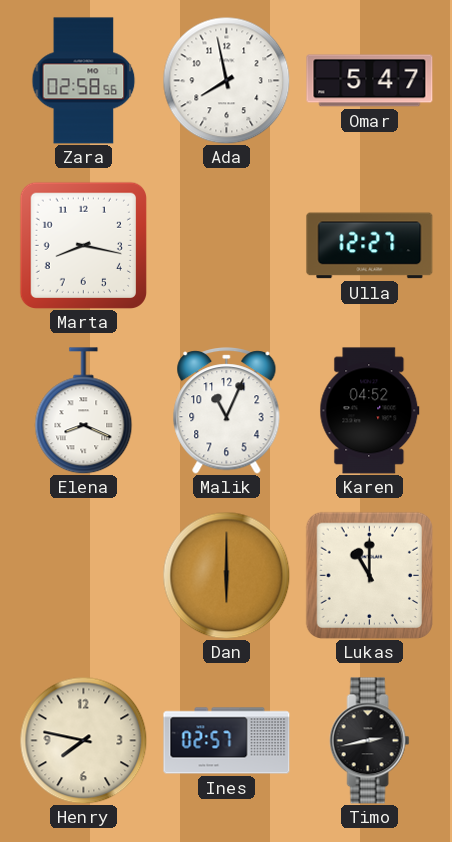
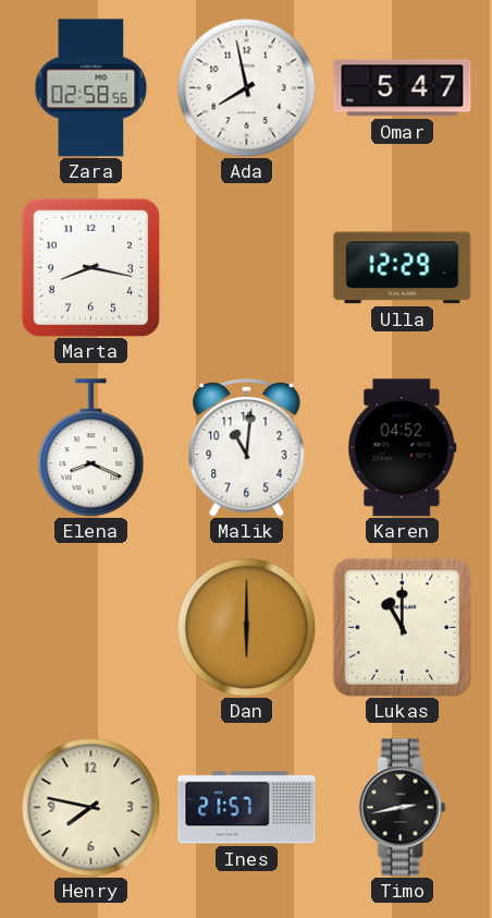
Ulla: 12:27 -> 12:29
Malik: 11:04 -> 11:01
Ines: 02:57 -> 21:57
